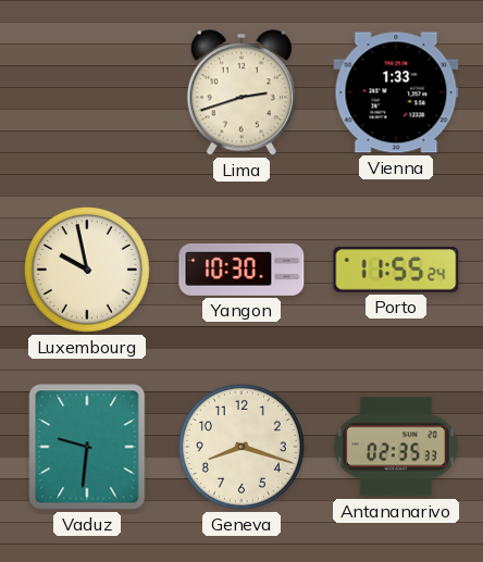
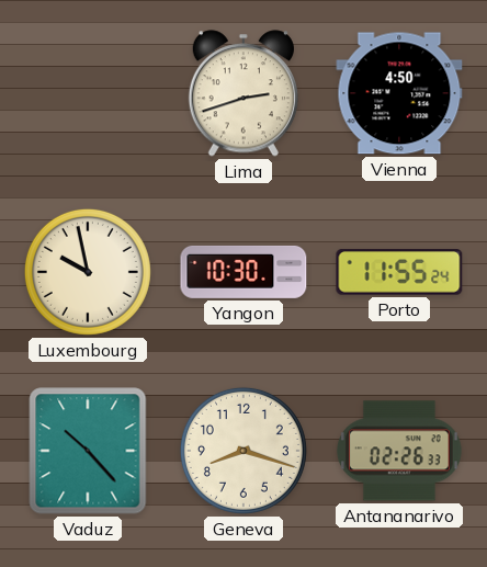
Vienna: 1:33 -> 4:50
Vaduz: 9:31 -> 10:23
Antananarivo: 02:35 -> 02:26
